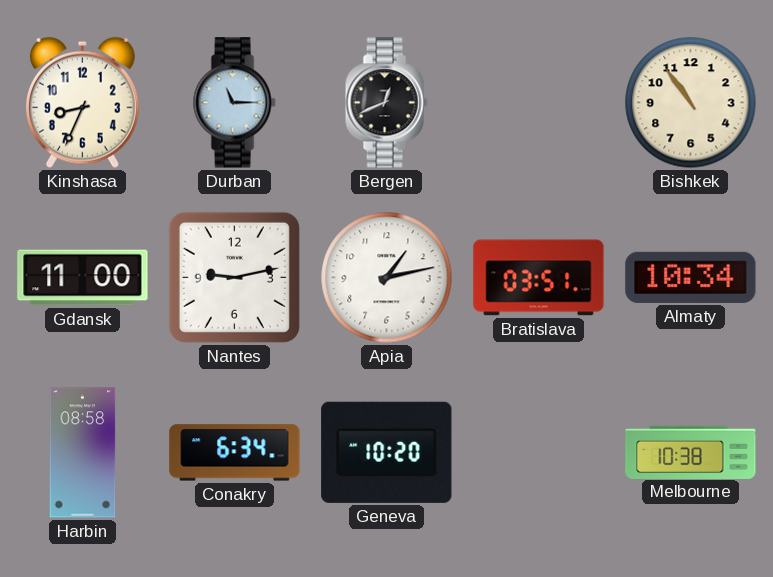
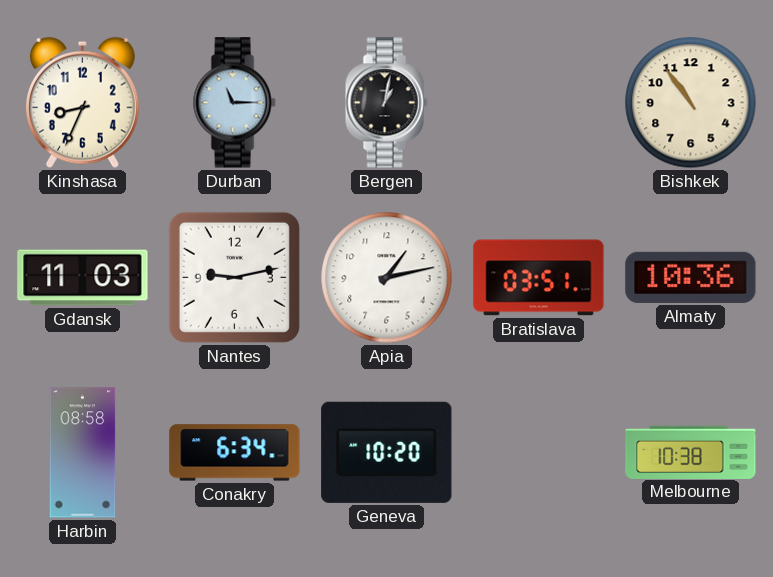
Bergen: 12:41 -> 1:02
Gdansk: 11:00 -> 11:03
Almaty: 10:34 -> 10:36
